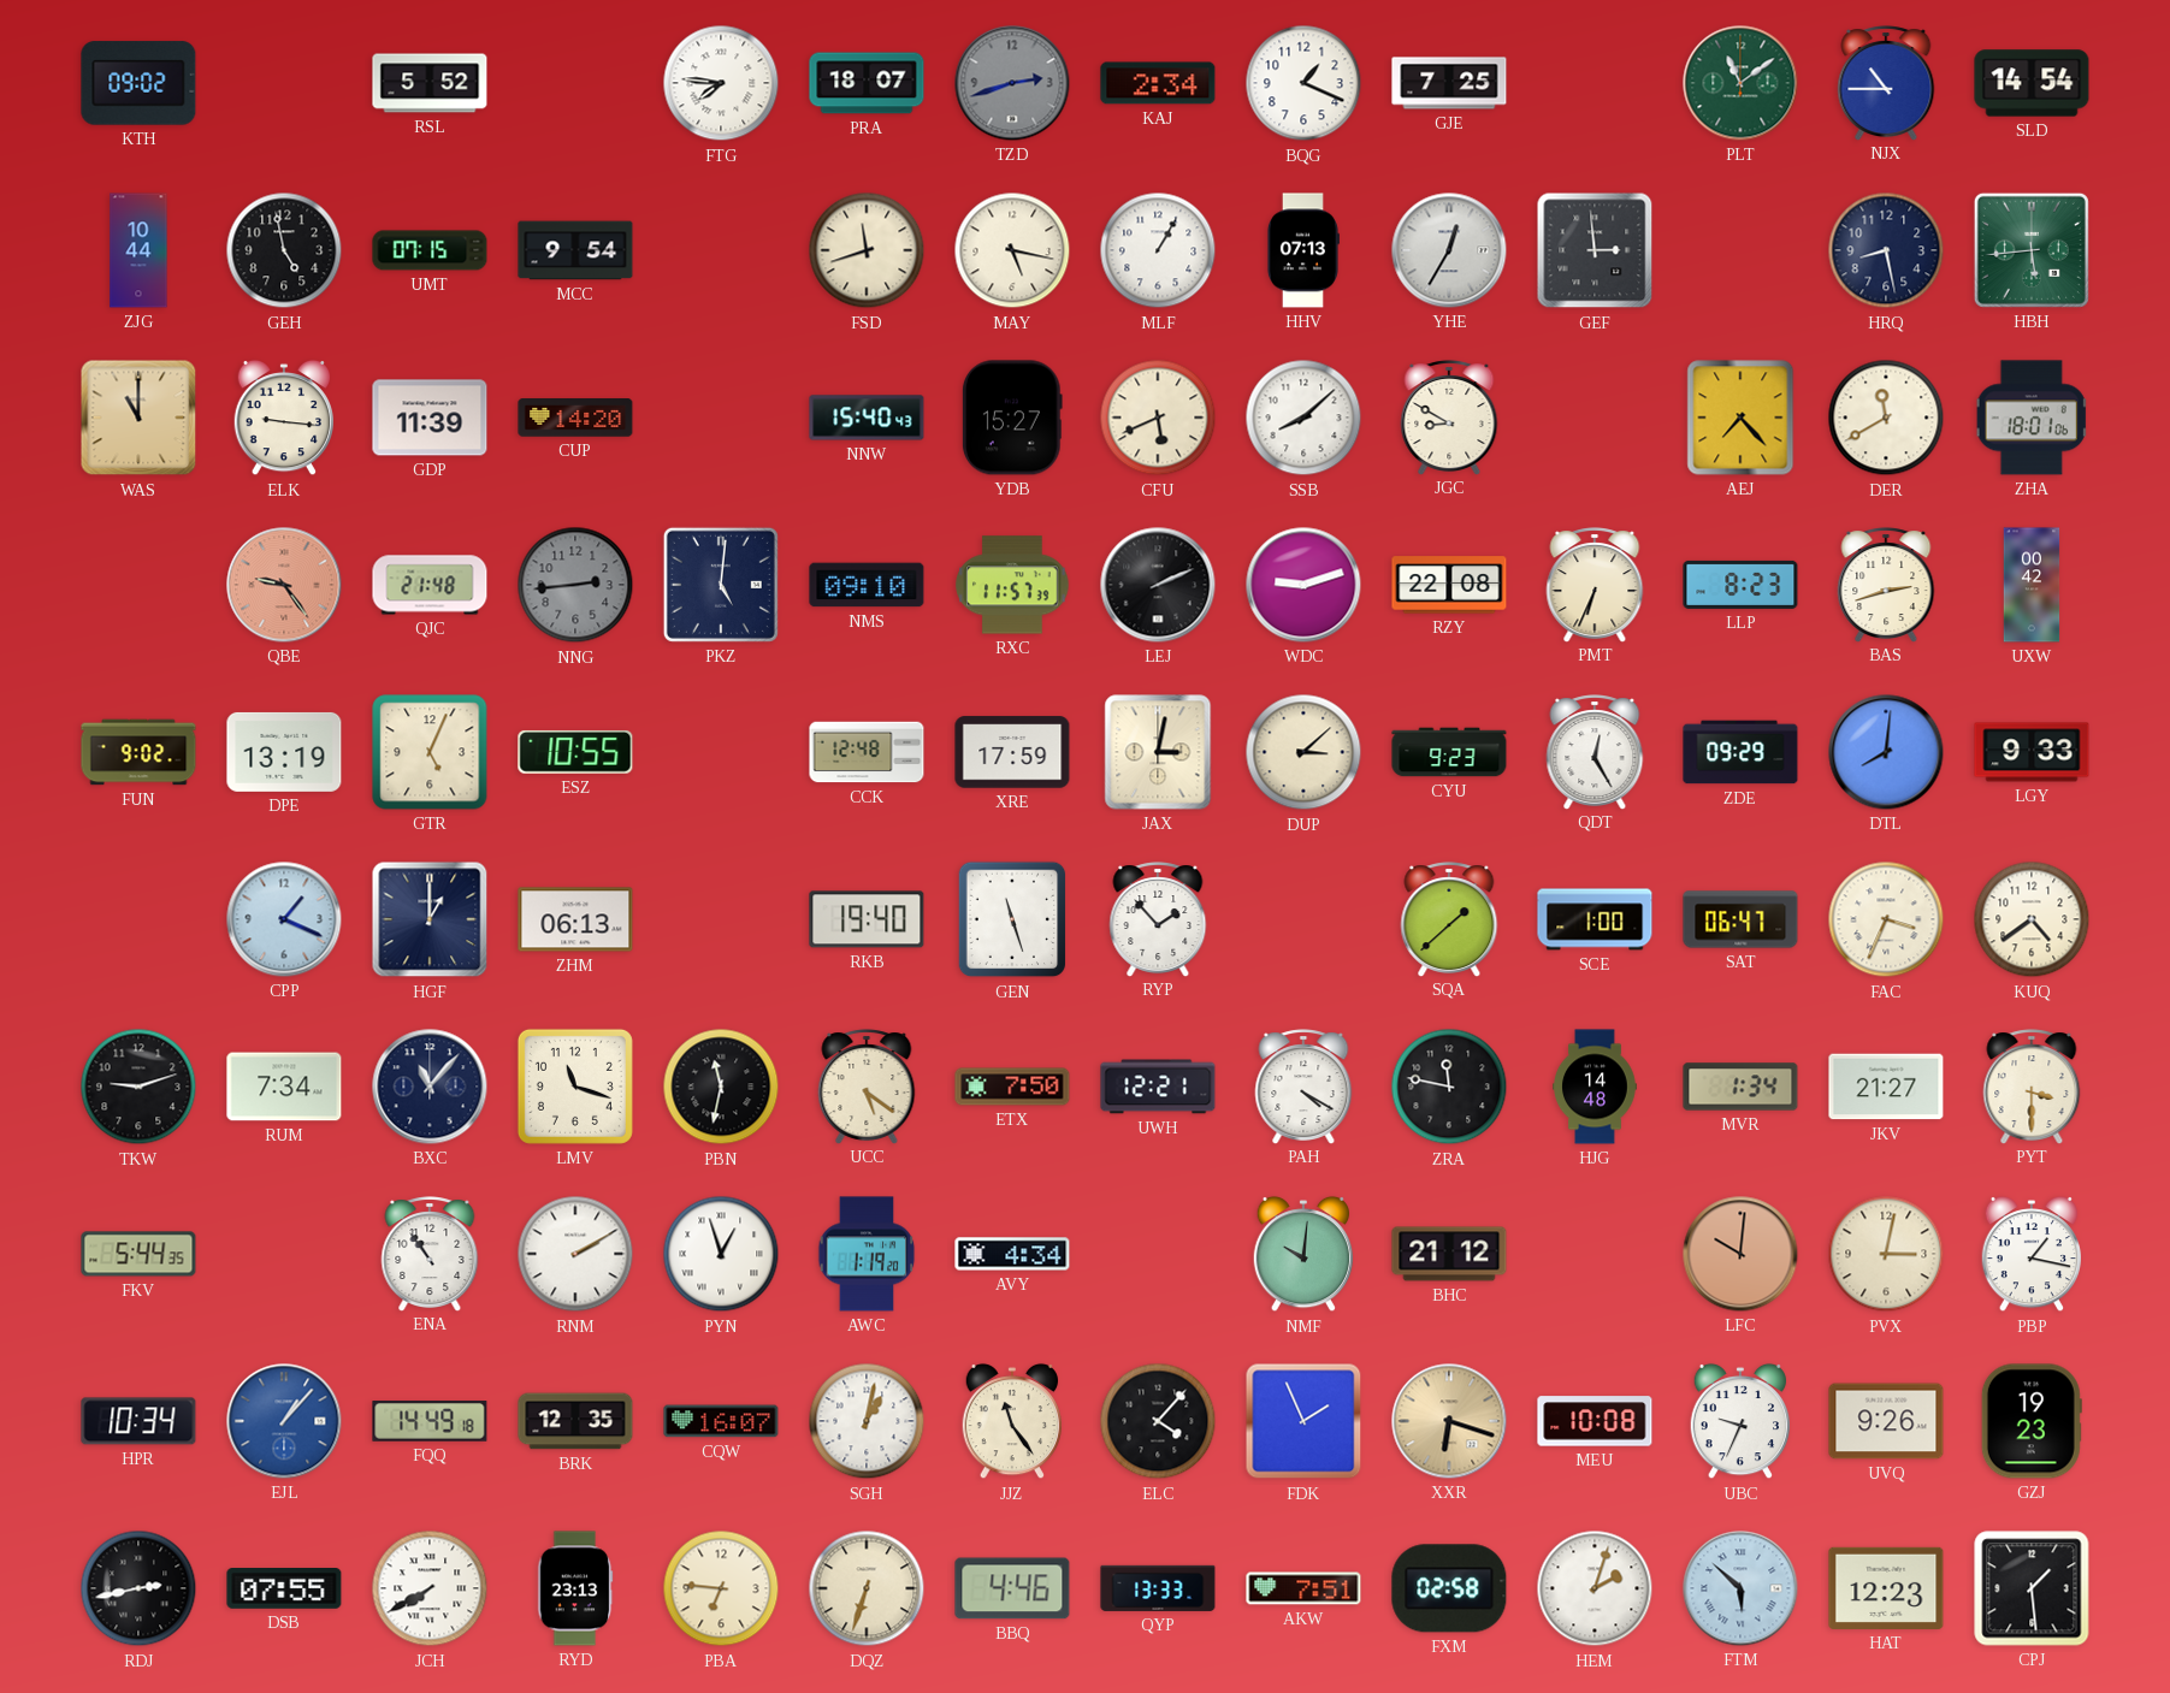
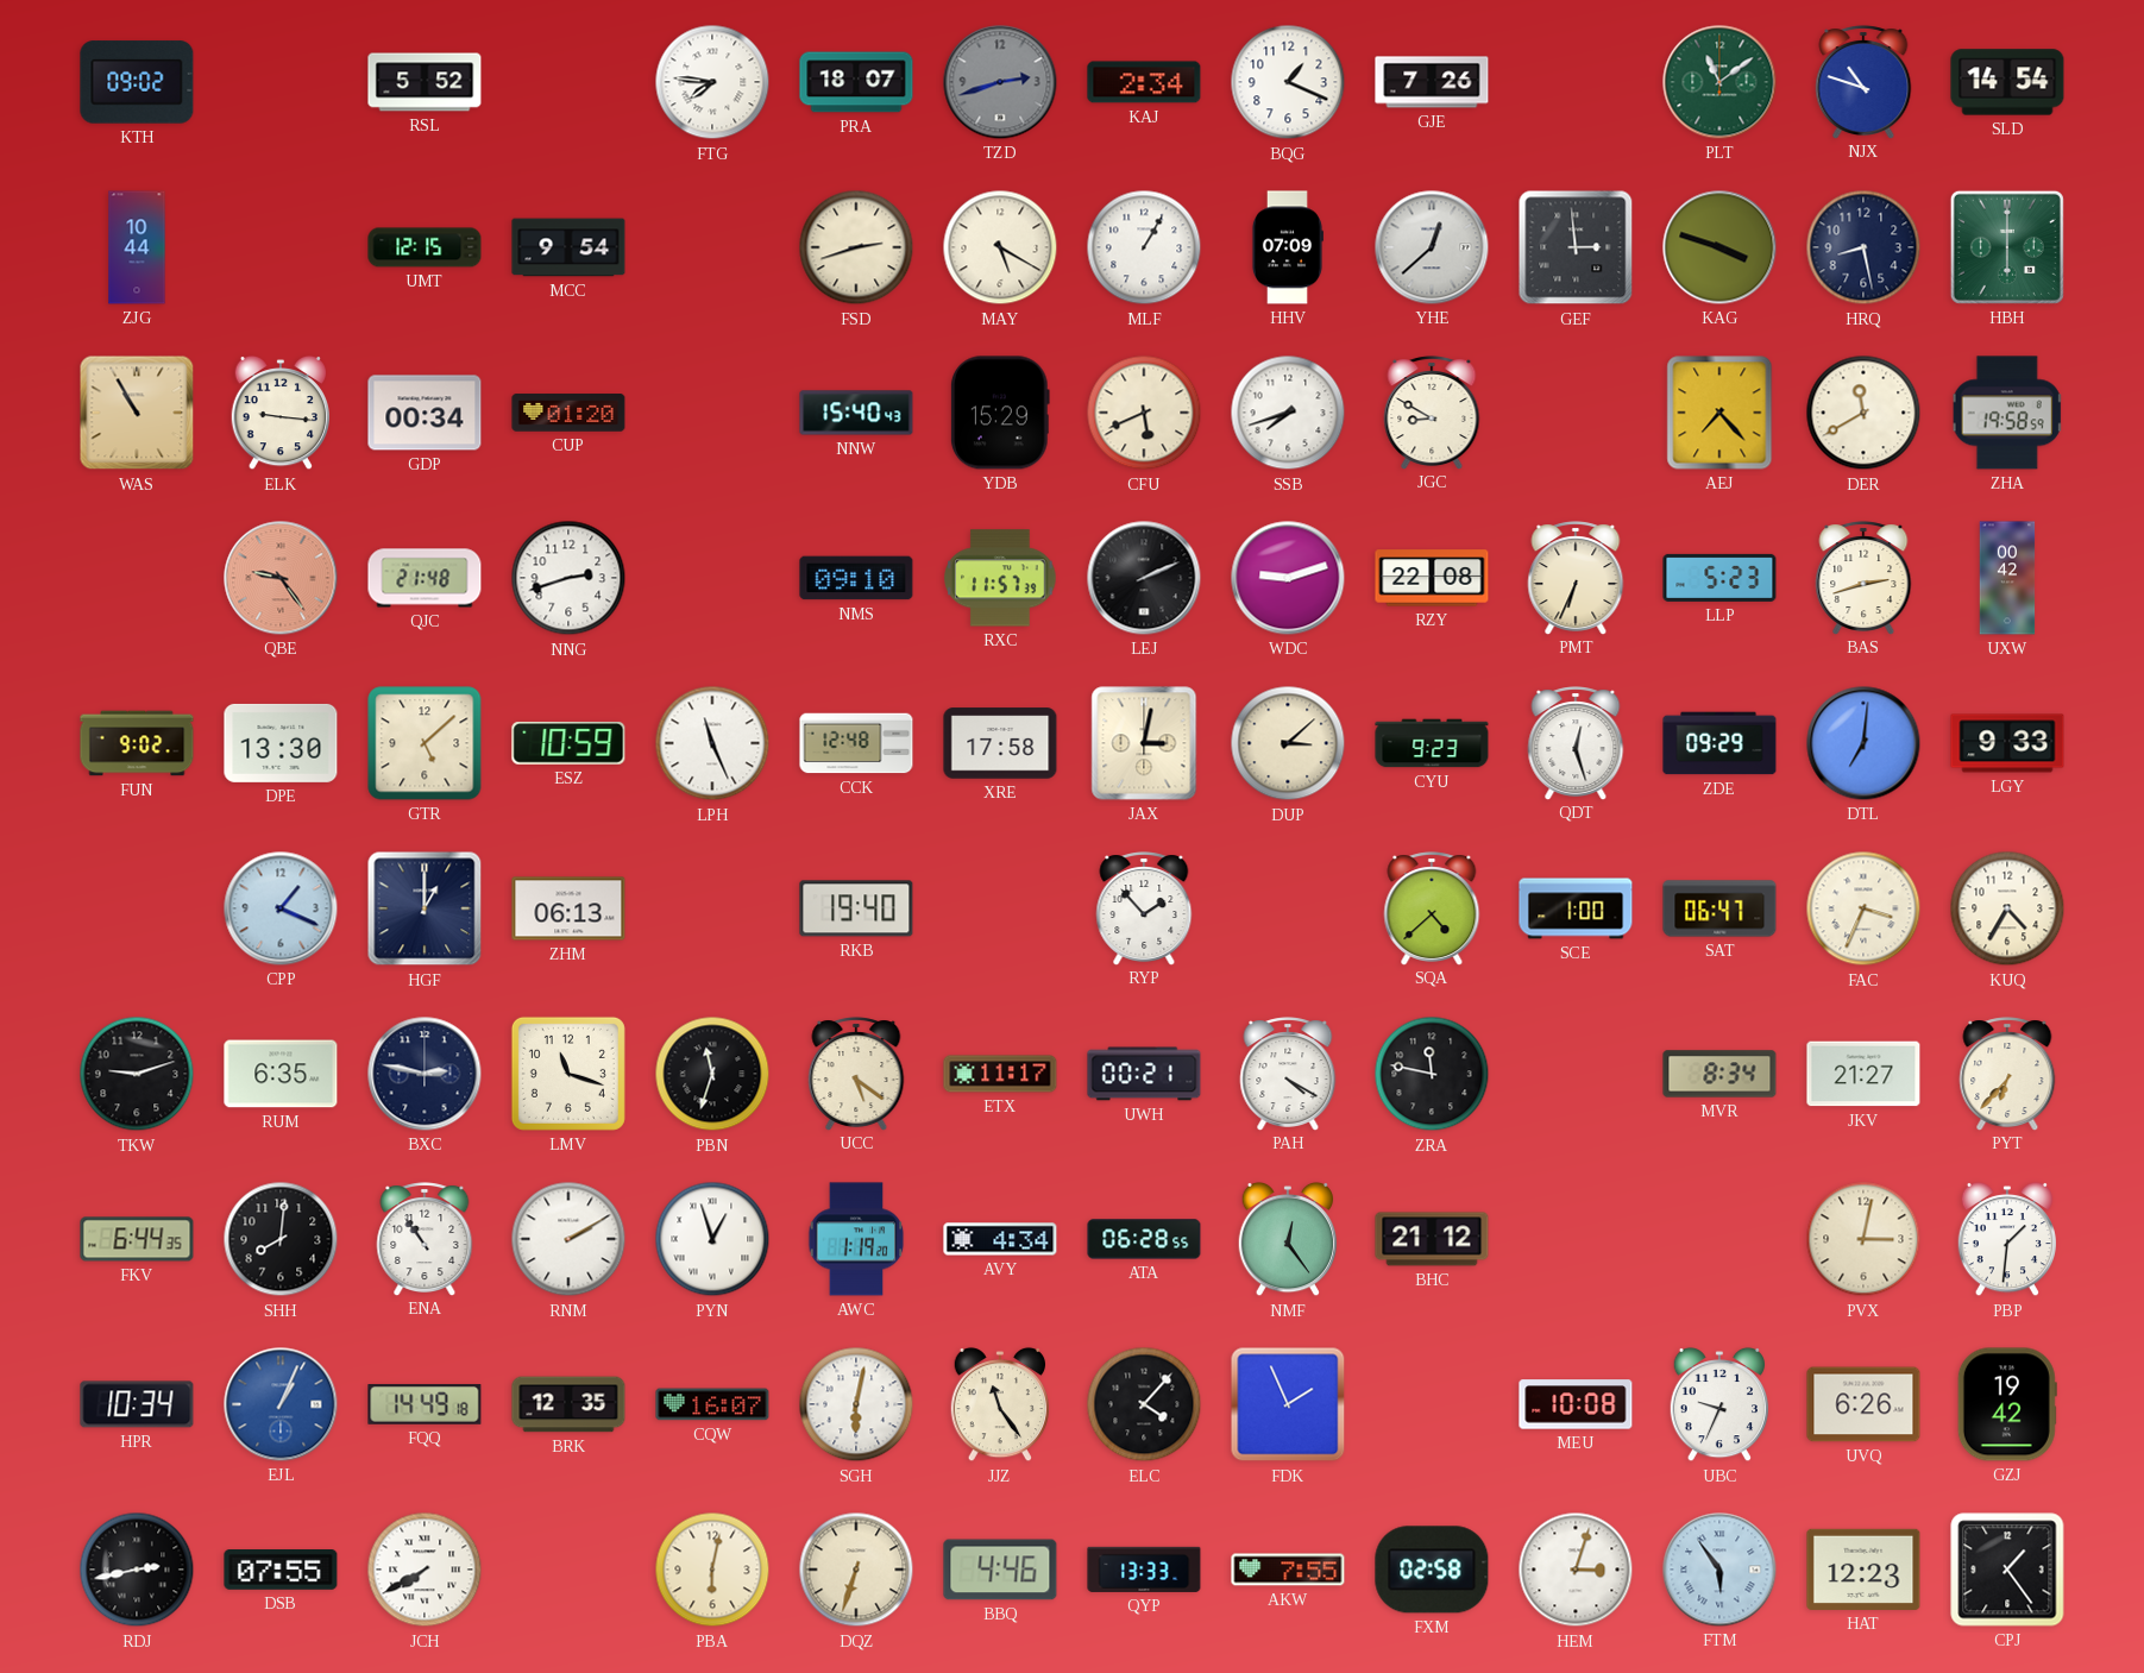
GJE: 7:25 -> 7:26
NJX: 10:45 -> 10:48
GEH: 4:58 -> none
UMT: 07:15 -> 12:15
FSD: 11:42 -> 2:42
MAY: 5:17 -> 5:20
HHV: 07:13 -> 07:09
YHE: 12:35 -> 12:38
KAG: none -> 3:48
HBH: 5:44 -> 6:00
WAS: 11:00 -> 10:55
GDP: 11:39 -> 00:34
CUP: 14:20 -> 01:20
YDB: 15:27 -> 15:29
SSB: 8:08 -> 7:42
ZHA: 18:01 -> 19:58
NNG: 2:44 -> 2:42
NNG dial: grey -> white
PKZ: 5:01 -> none
LLP: 8:23 -> 5:23
DPE: 13:19 -> 13:30
GTR: 5:04 -> 5:08
ESZ: 10:55 -> 10:59
LPH: none -> 11:26
XRE: 17:59 -> 17:58
QDT: 12:25 -> 12:27
DTL: 8:01 -> 7:01
GEN: 11:27 -> none
SQA: 1:38 -> 4:38
KUQ: 4:39 -> 4:35
RUM: 7:34 -> 6:35
BXC: 11:07 -> 2:47
PBN: 11:32 -> 11:33
ETX: 7:50 -> 11:17
UWH: 12:21 -> 00:21
HJG: 14:48 -> none
MVR: 1:34 -> 8:34
PYT: 3:30 -> 6:37
FKV: 5:44 -> 6:44
SHH: none -> 8:01
ATA: none -> 06:28
NMF: 10:01 -> 12:24
LFC: 10:01 -> none
PBP: 1:17 -> 1:31
EJL: 1:07 -> 1:04
SGH: 1:02 -> 6:02
XXR: 6:18 -> none
UVQ: 9:26 -> 6:26
GZJ: 19:23 -> 19:42
RYD: 23:13 -> none
PBA: 6:46 -> 6:02
AKW: 7:51 -> 7:55
HEM: 2:03 -> 3:03
FTM: 5:52 -> 5:54
CPJ: 1:29 -> 1:24
